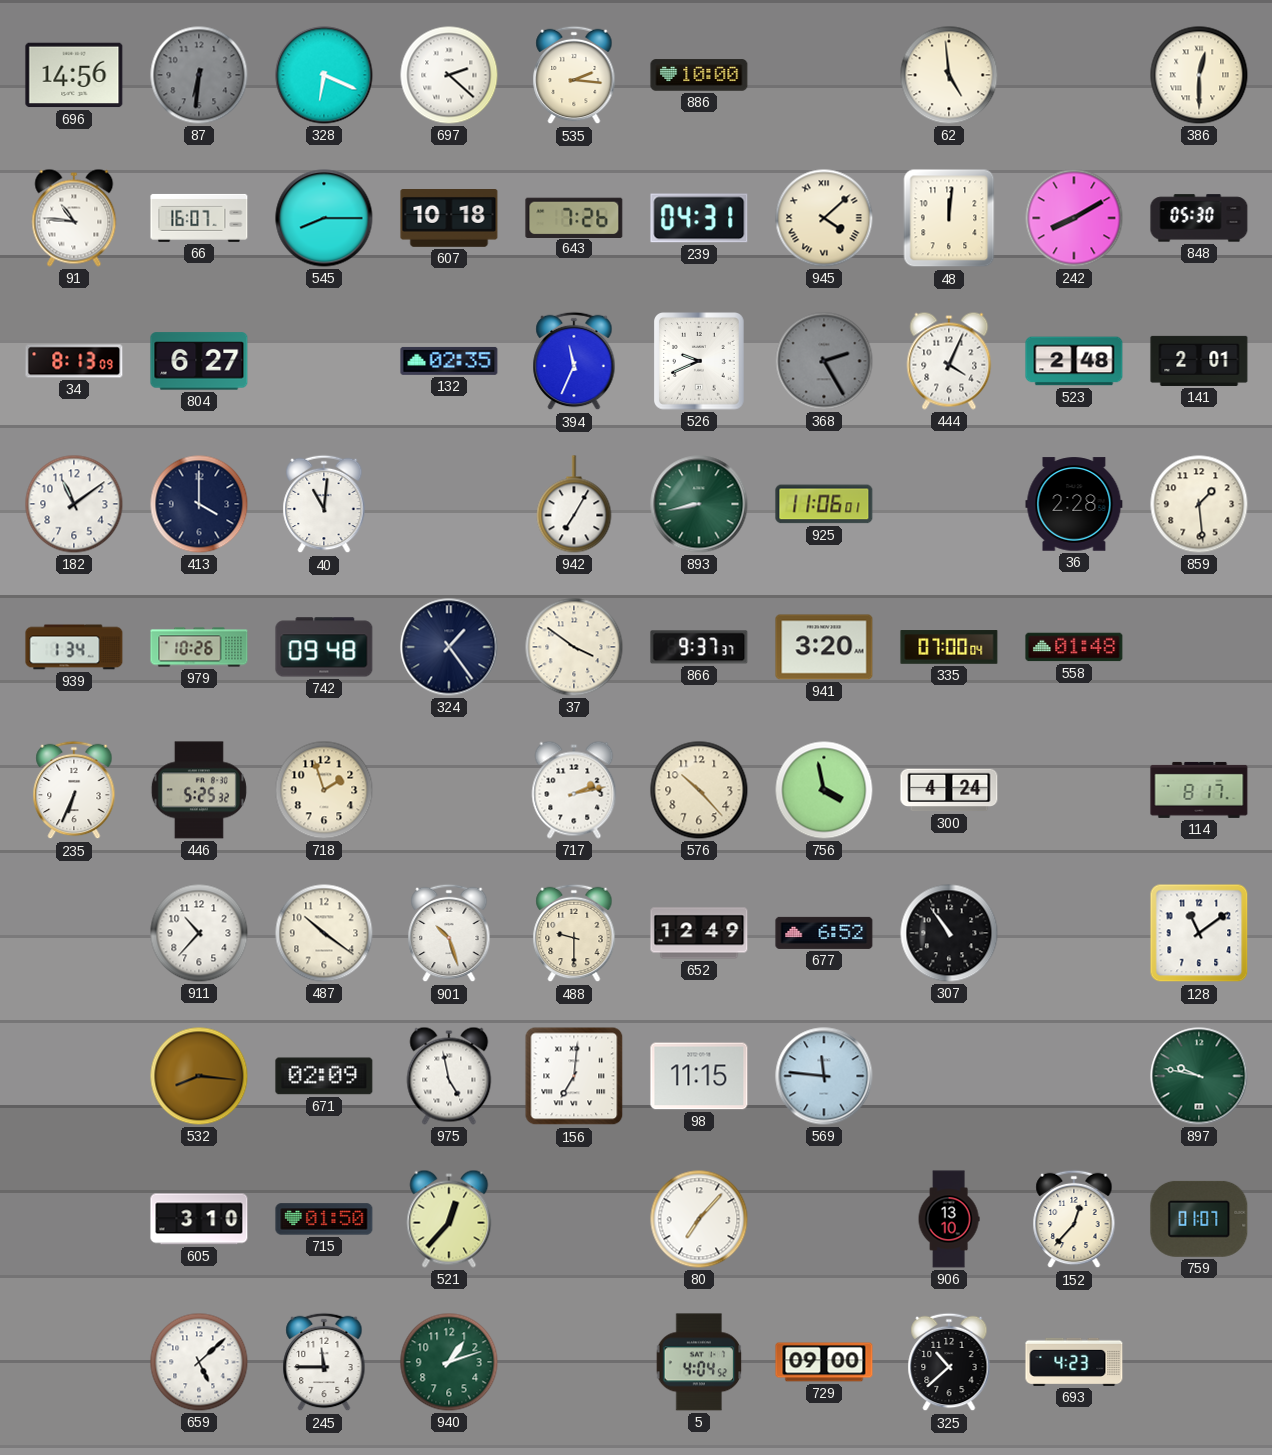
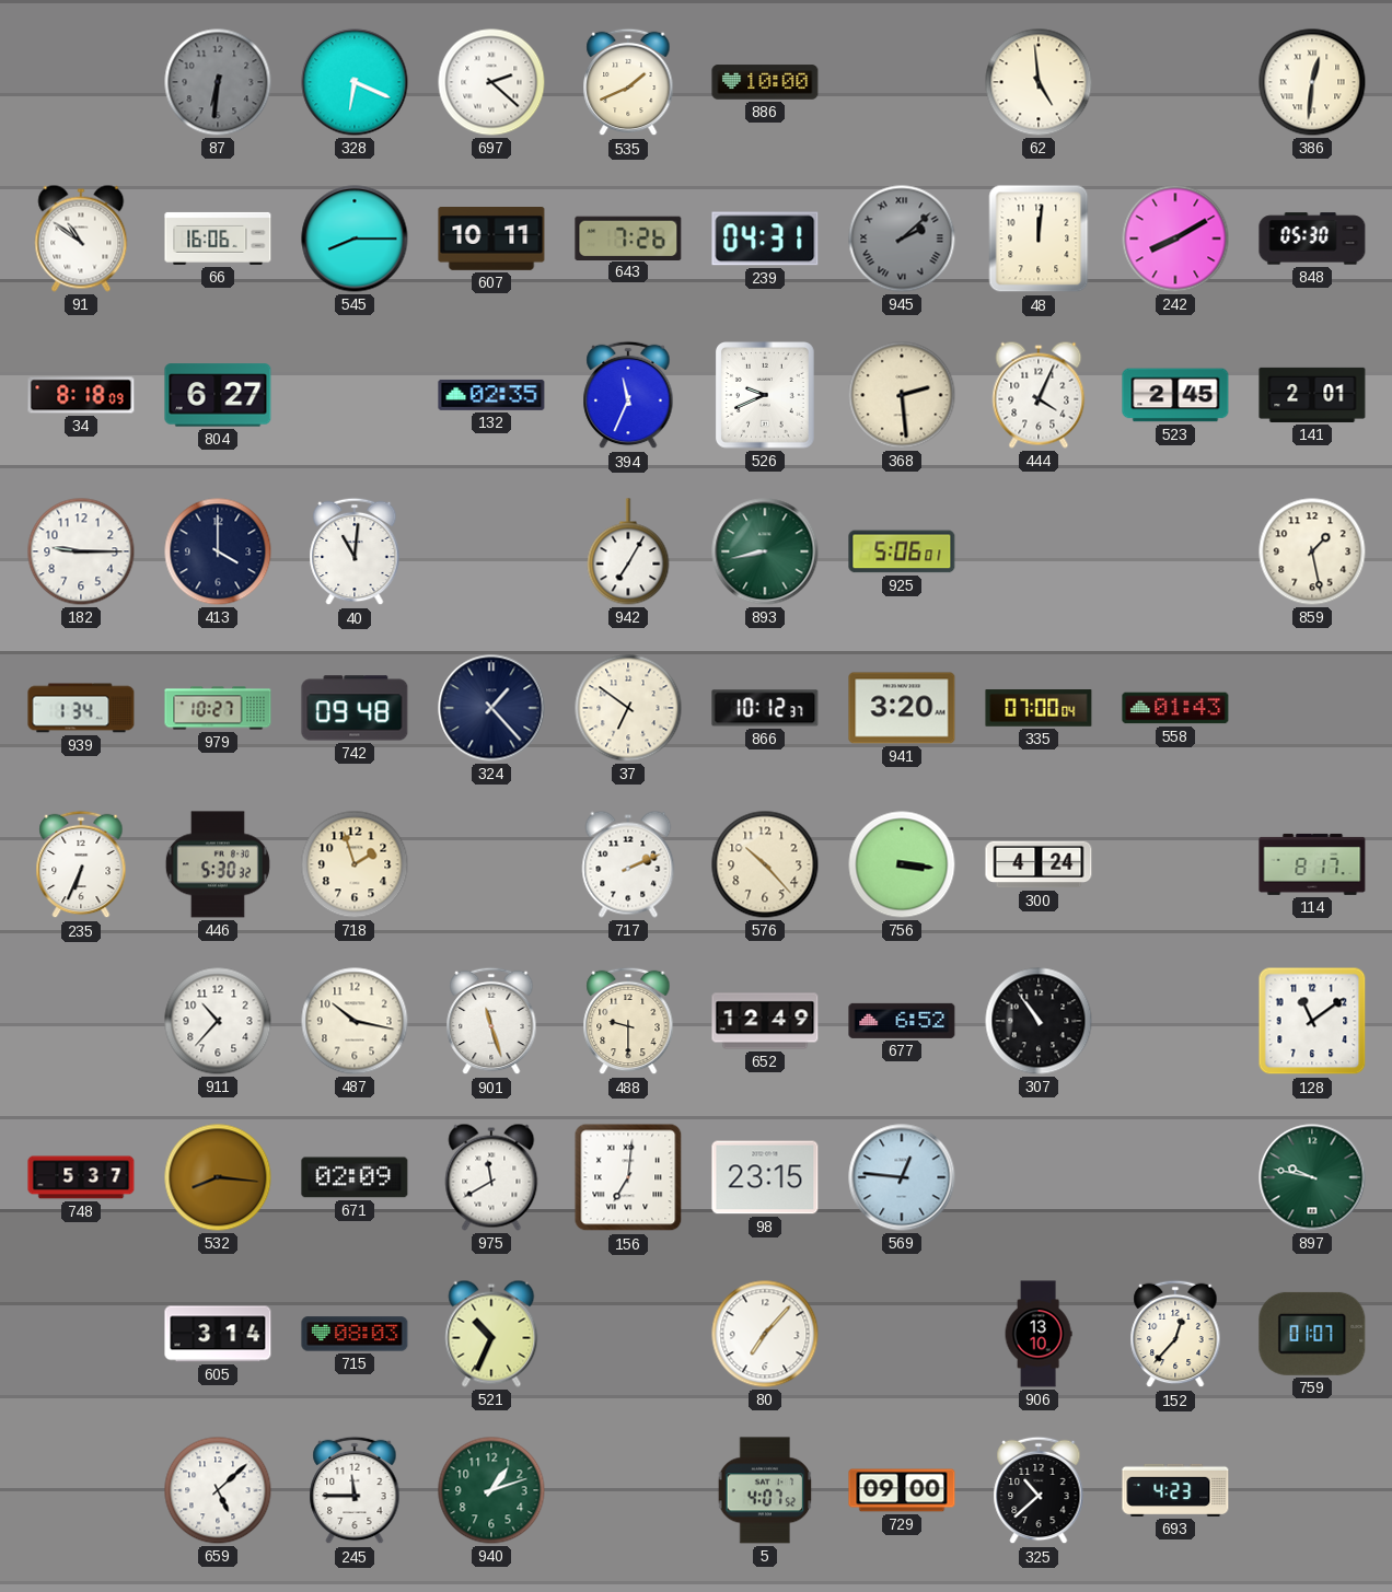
696: 14:56 -> none
535: 2:16 -> 1:41
386: 12:30 -> 12:31
91: 10:46 -> 10:51
66: 16:07 -> 16:06
607: 10:18 -> 10:11
945: 4:08 -> 2:08
945 dial: cream -> grey
34: 8:13 -> 8:18
368: 2:25 -> 2:29
368 dial: grey -> cream
523: 2:48 -> 2:45
182: 11:09 -> 9:15
925: 11:06 -> 5:06
36: 2:28 -> none
859: 1:29 -> 1:28
979: 10:26 -> 10:27
324: 1:24 -> 1:23
37: 3:51 -> 6:51
866: 9:37 -> 10:12
558: 01:48 -> 01:43
446: 5:25 -> 5:30
717: 2:13 -> 2:11
756: 3:58 -> 3:16
487: 10:21 -> 10:17
901: 10:27 -> 11:27
748: none -> 5:37
975: 4:58 -> 11:40
98: 11:15 -> 23:15
569: 11:46 -> 12:46
605: 3:10 -> 3:14
715: 01:50 -> 08:03
521: 12:37 -> 10:34
5: 4:04 -> 4:07
